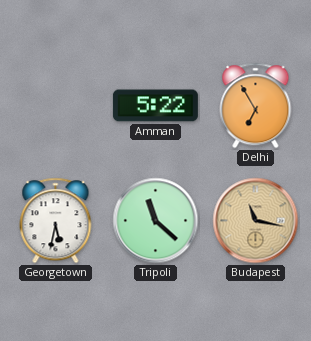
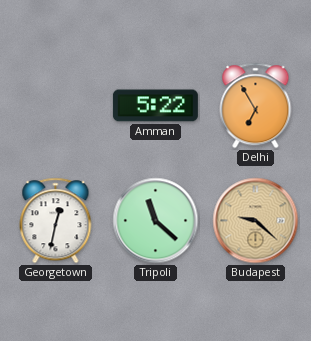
Georgetown: 5:32 -> 12:32
Budapest: 11:17 -> 9:22
